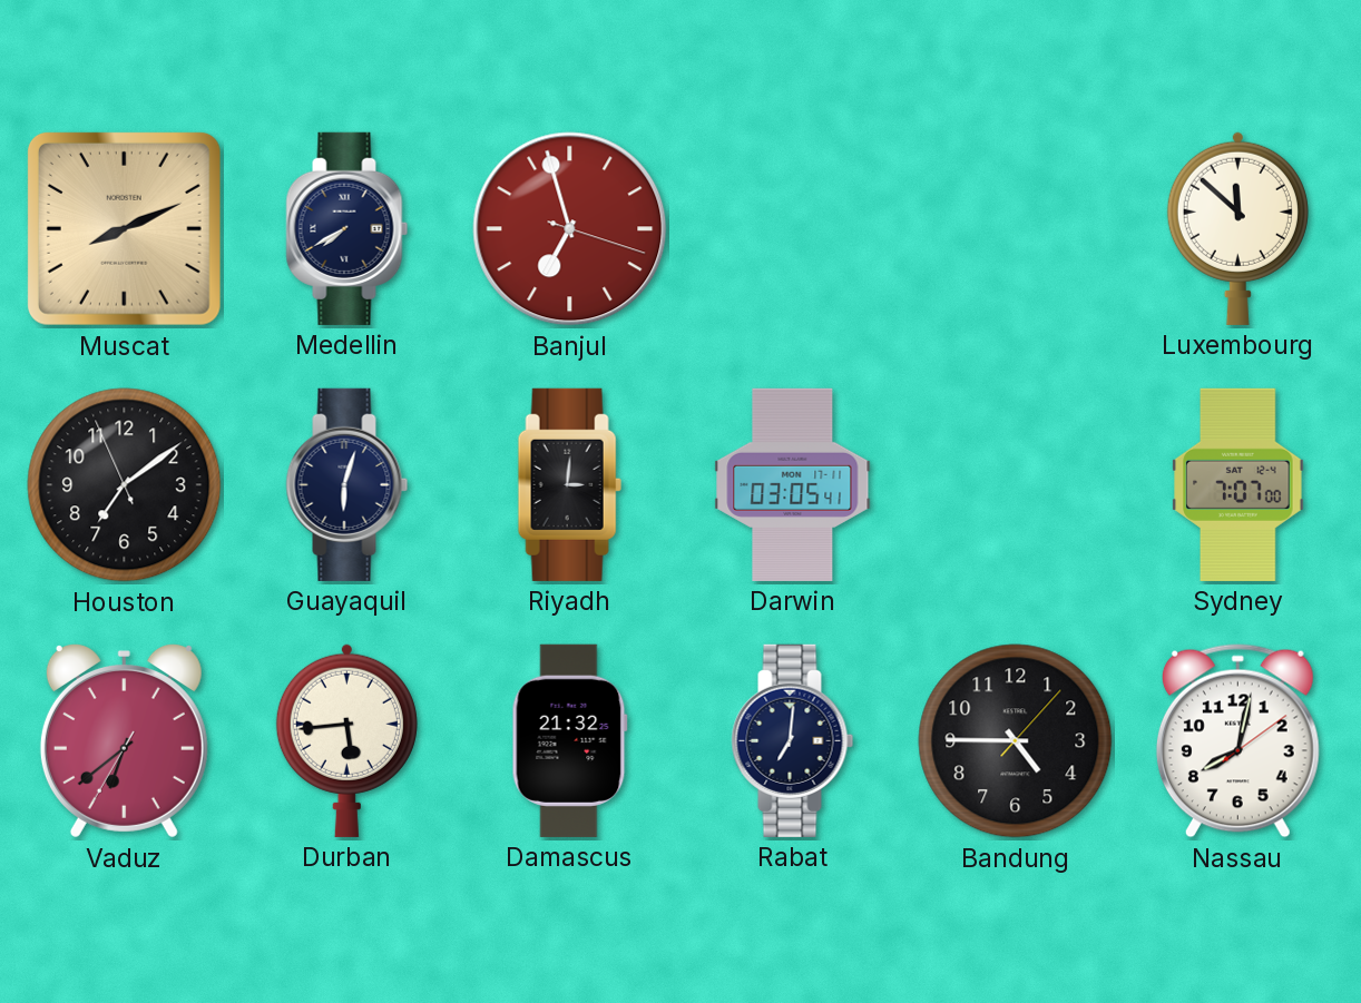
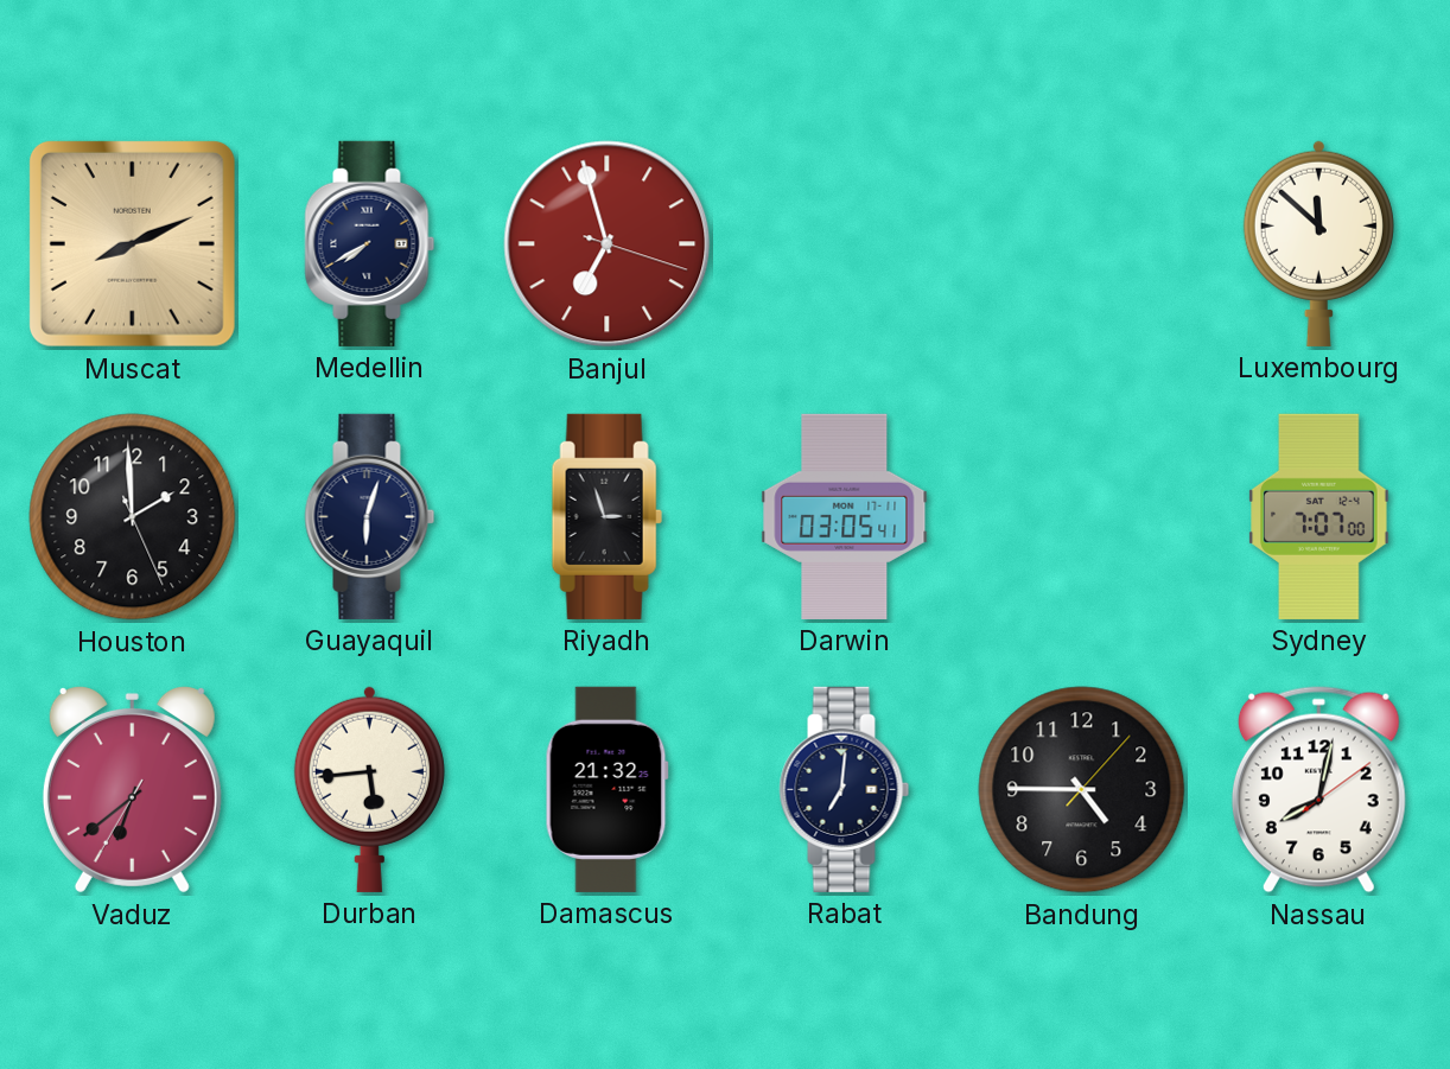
Houston: 7:08 -> 1:59
Riyadh: 3:01 -> 2:57
